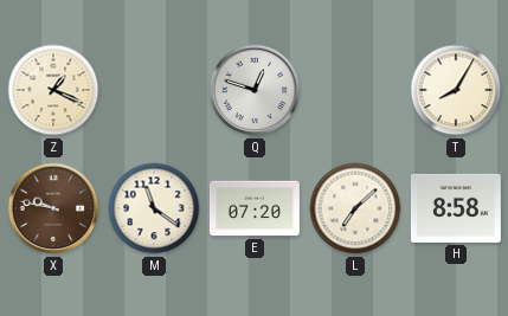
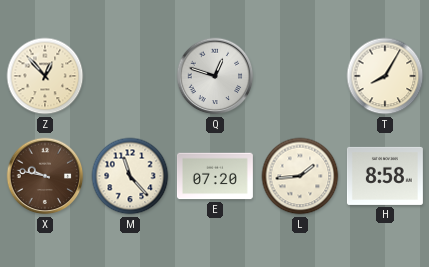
Z: 1:19 -> 12:53
M: 11:21 -> 11:23
L: 7:08 -> 1:44
